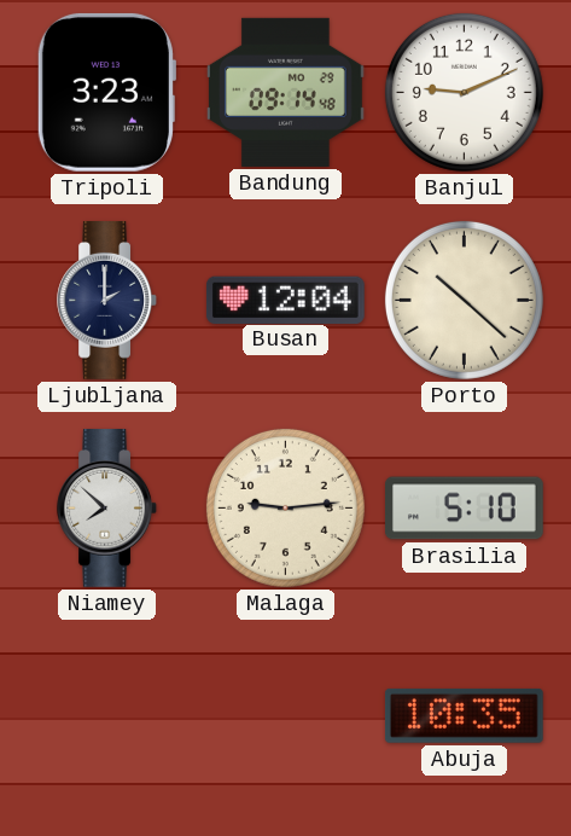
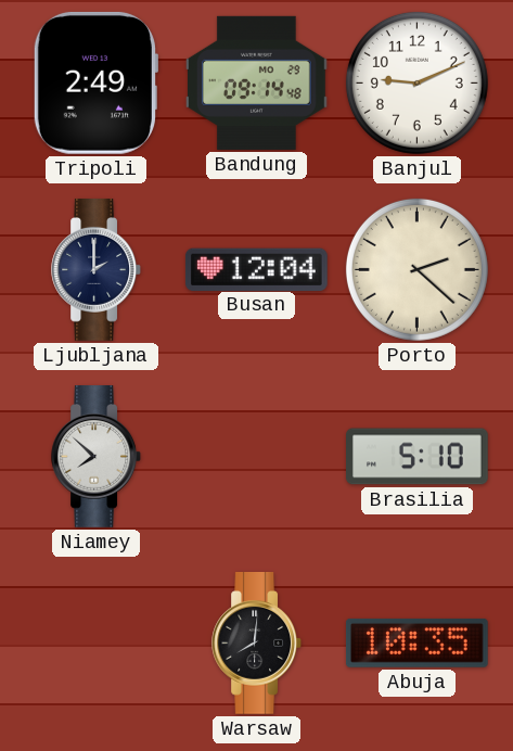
Tripoli: 3:23 -> 2:49
Porto: 10:22 -> 2:22
Malaga: 9:14 -> none
Warsaw: none -> 8:01
